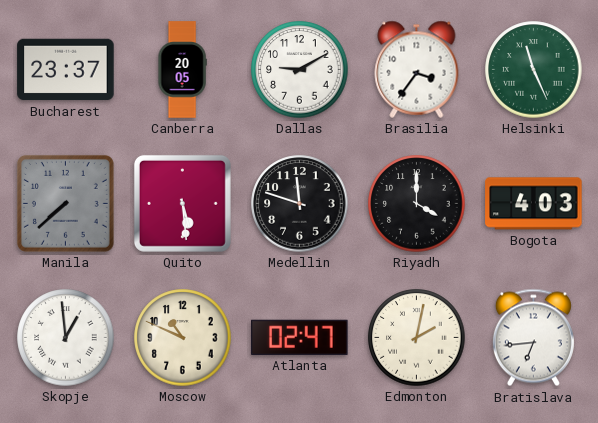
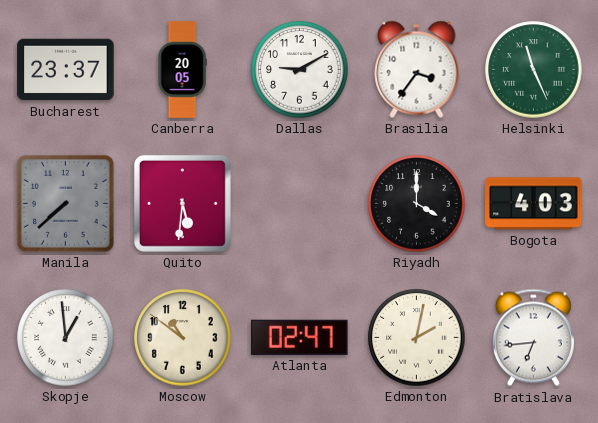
Quito: 5:29 -> 5:31
Medellin: 11:48 -> none
Moscow: 10:49 -> 10:51
